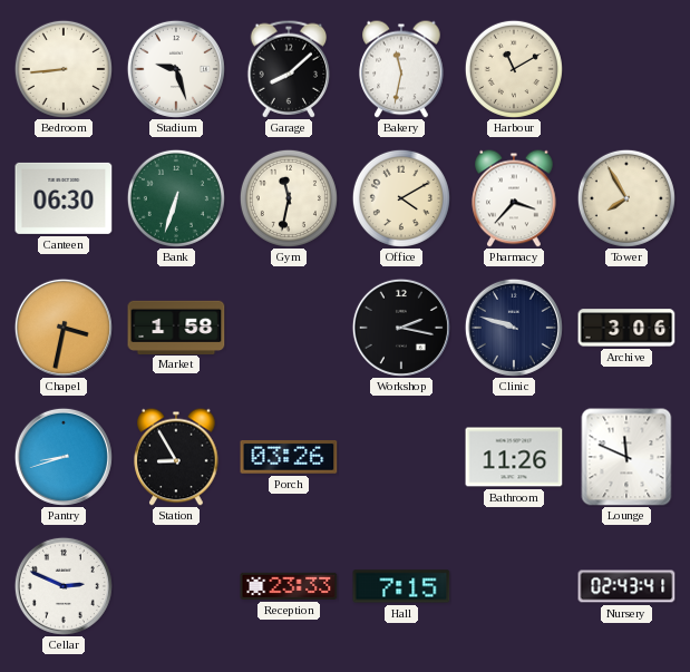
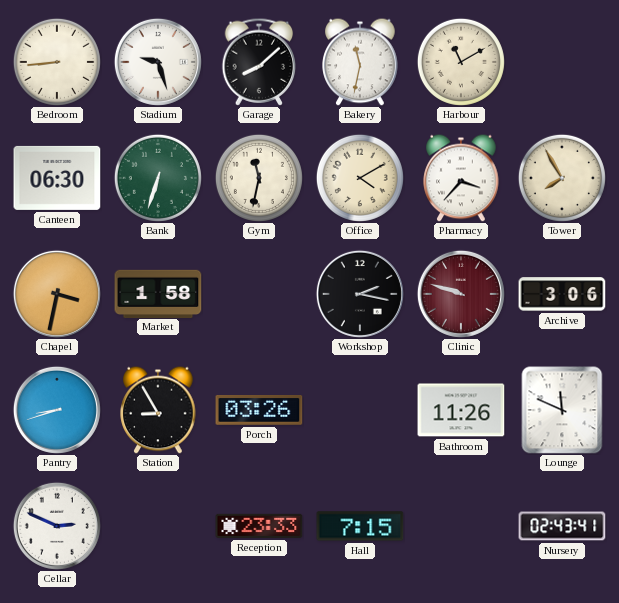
Clinic dial: navy -> burgundy
